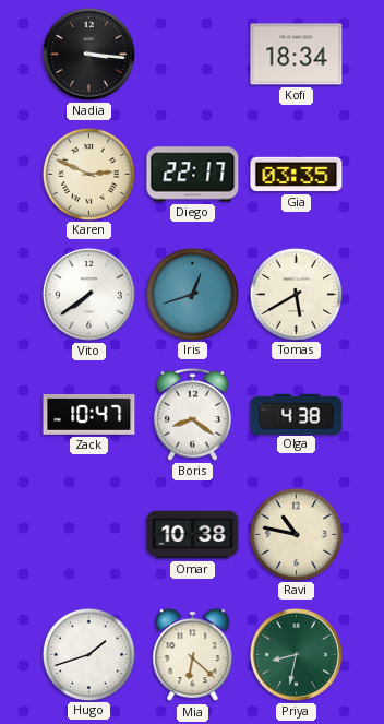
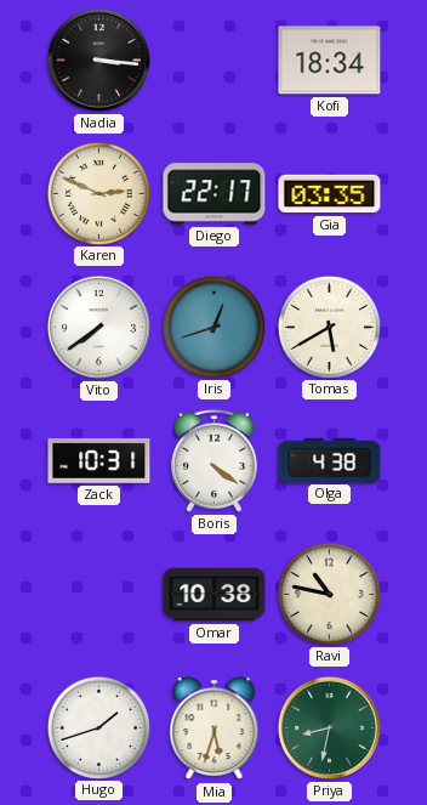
Zack: 10:47 -> 10:31
Boris: 8:21 -> 4:21
Mia: 6:22 -> 5:33
